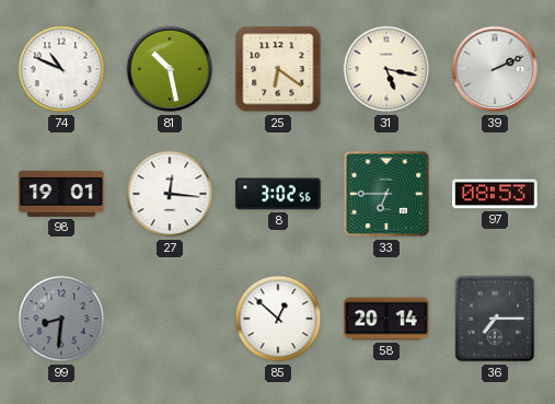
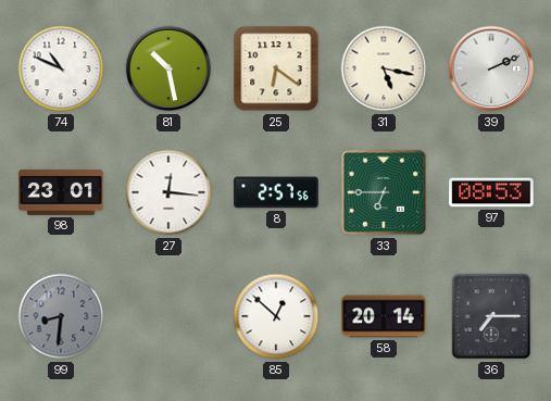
98: 19:01 -> 23:01
8: 3:02 -> 2:57
